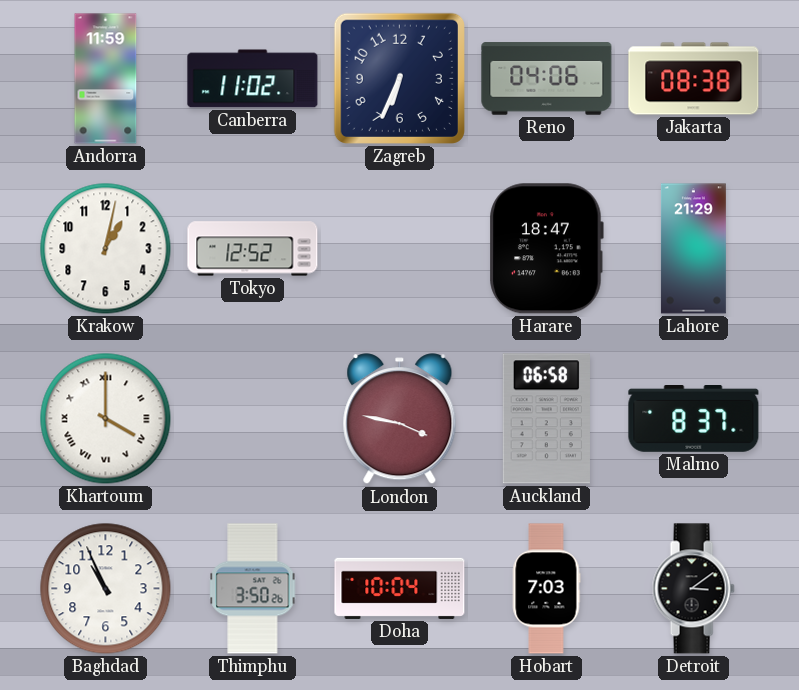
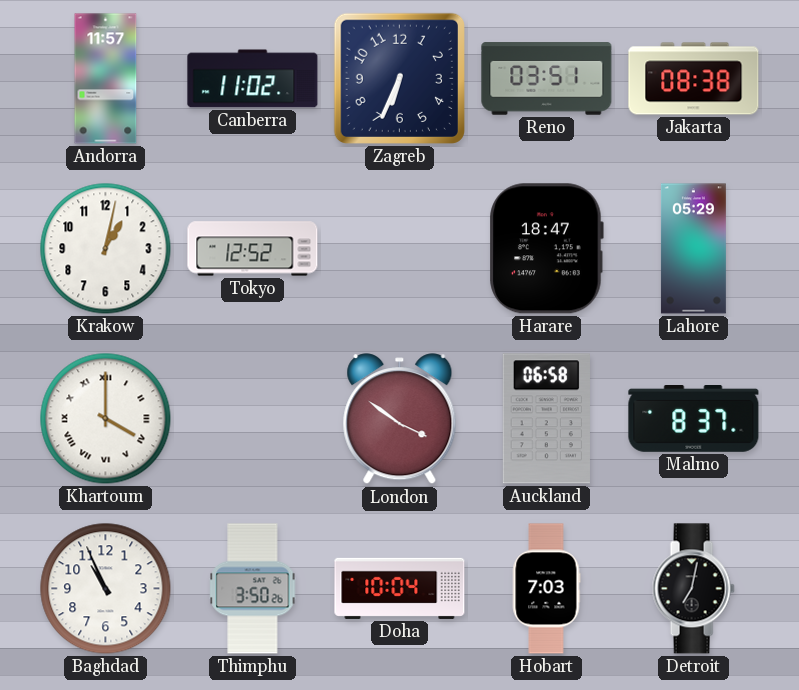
Andorra: 11:59 -> 11:57
Reno: 04:06 -> 03:51
Lahore: 21:29 -> 05:29
London: 3:47 -> 3:51
Detroit: 3:09 -> 7:02
